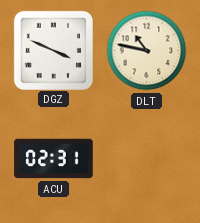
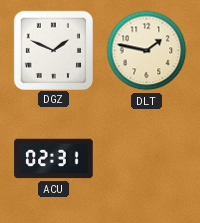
DGZ: 3:49 -> 1:49
DLT: 10:47 -> 1:47
